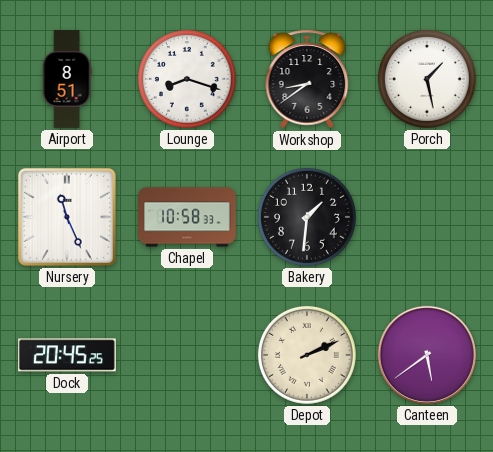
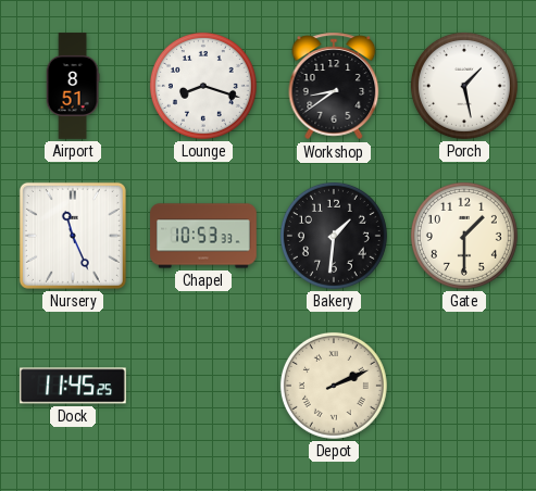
Chapel: 10:58 -> 10:53
Gate: none -> 1:30
Dock: 20:45 -> 11:45
Canteen: 5:39 -> none
